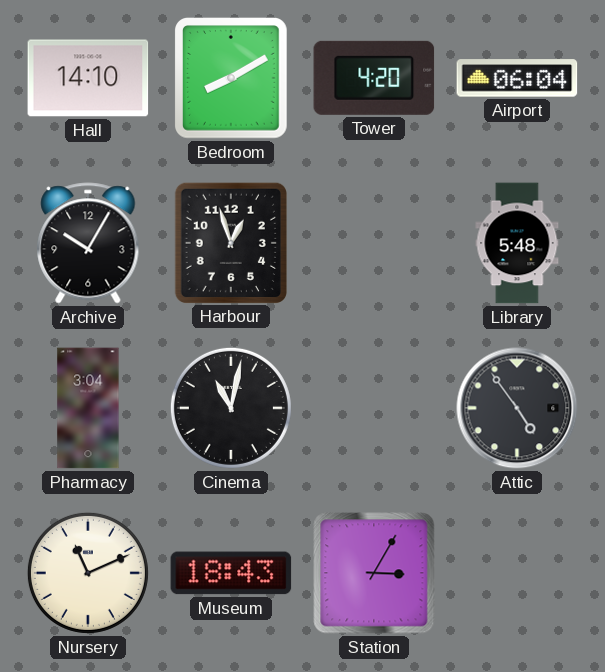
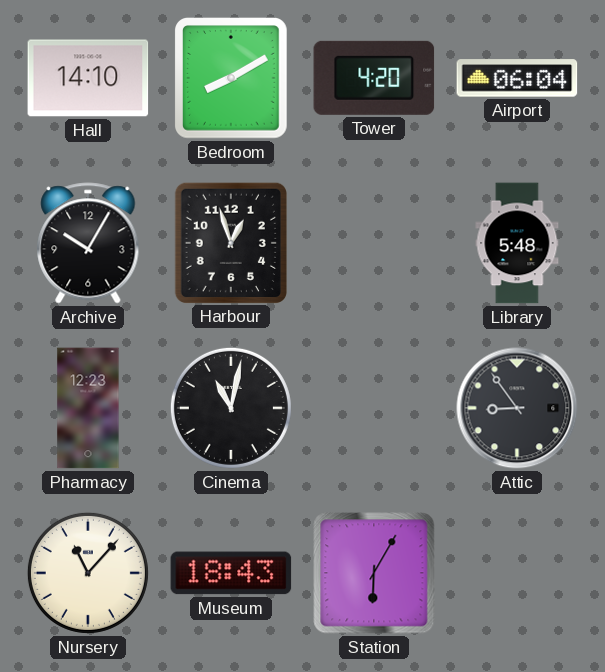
Pharmacy: 3:04 -> 12:23
Attic: 4:54 -> 8:54
Nursery: 11:11 -> 11:07
Station: 3:05 -> 6:05
